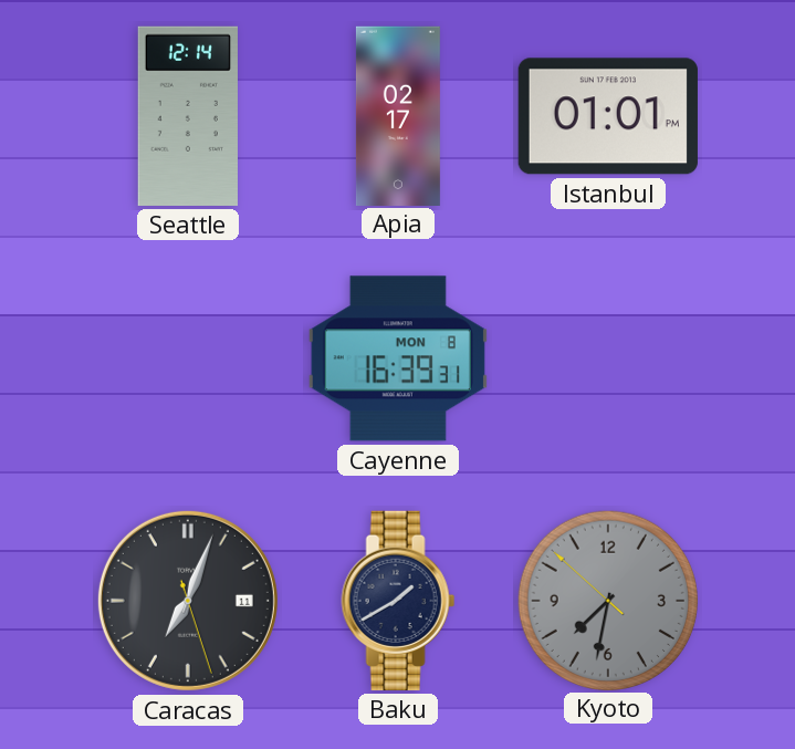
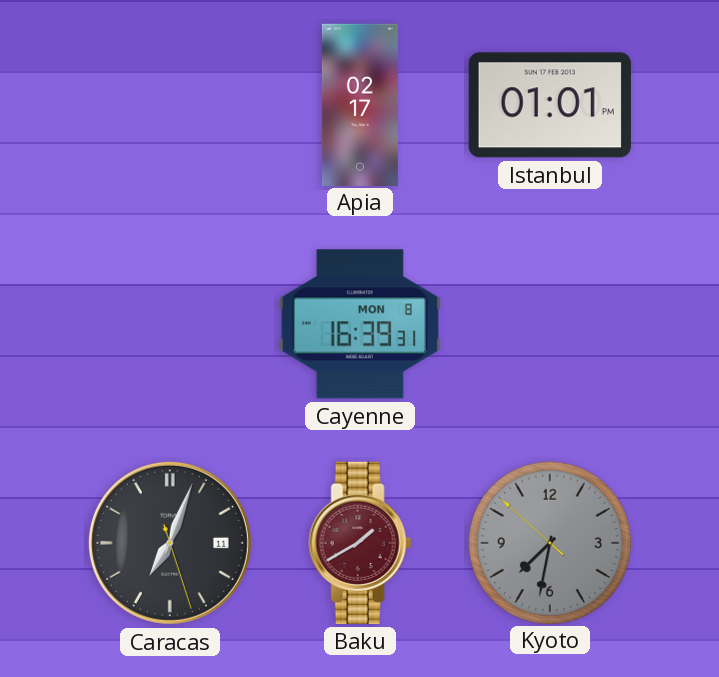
Seattle: 12:14 -> none
Baku dial: navy -> burgundy
